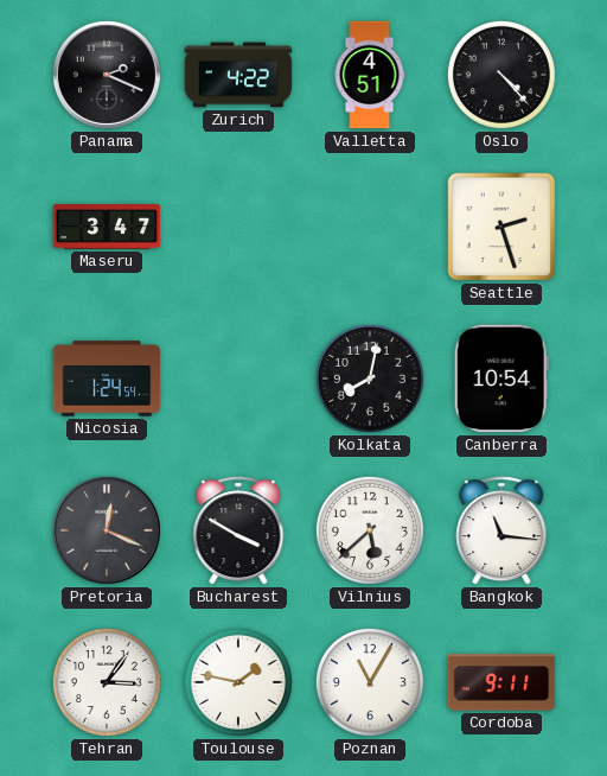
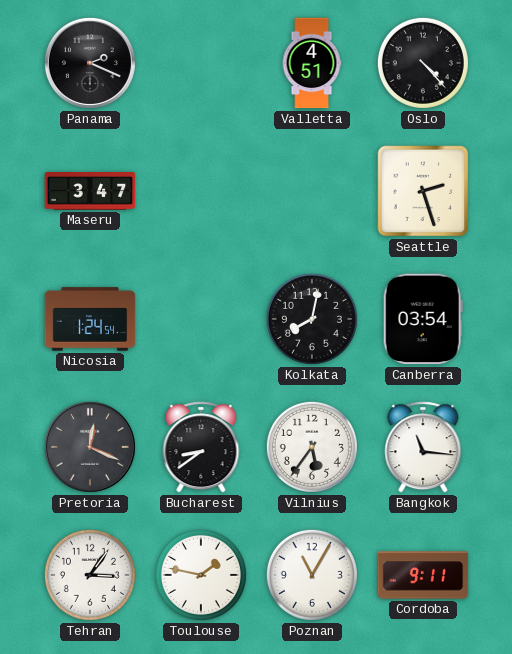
Zurich: 4:22 -> none
Canberra: 10:54 -> 03:54
Bucharest: 3:50 -> 8:39
Vilnius: 5:38 -> 5:36
